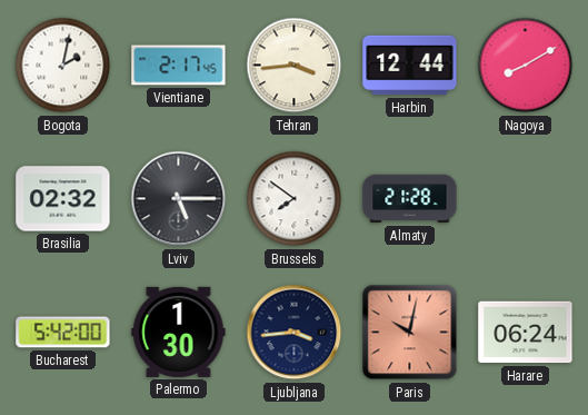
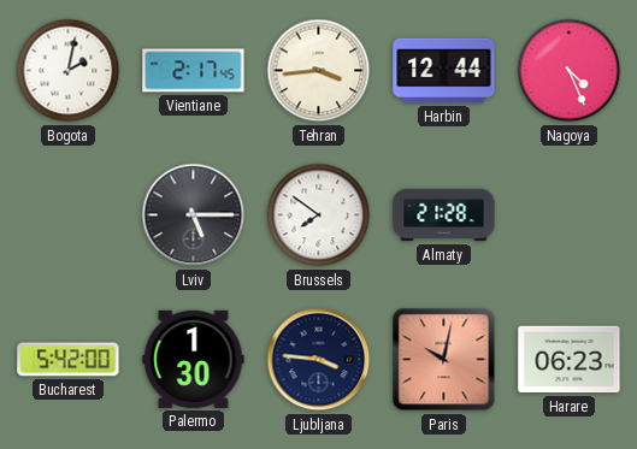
Nagoya: 8:10 -> 4:26
Brasilia: 02:32 -> none
Ljubljana: 3:44 -> 3:46
Harare: 06:24 -> 06:23
